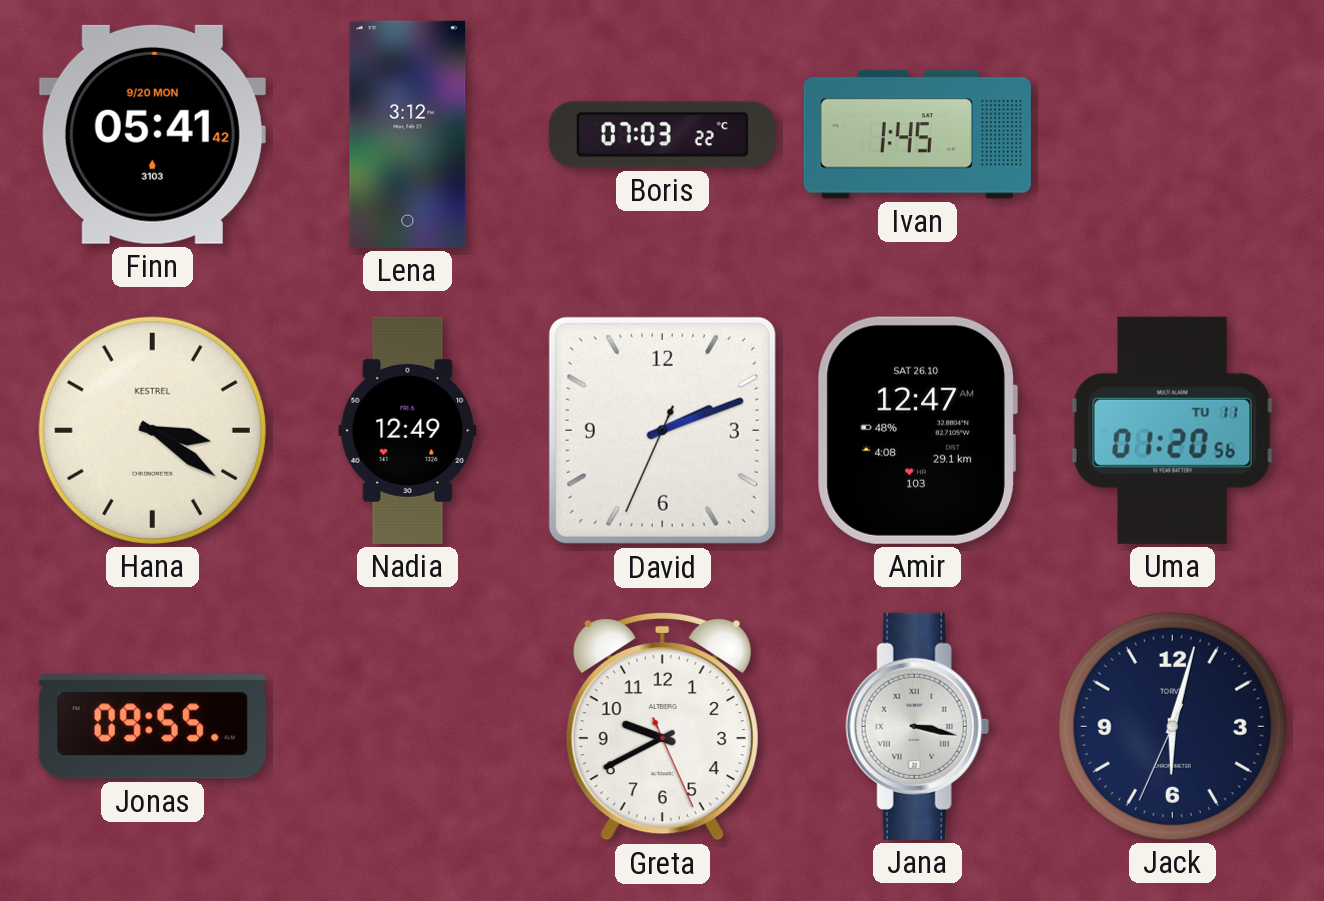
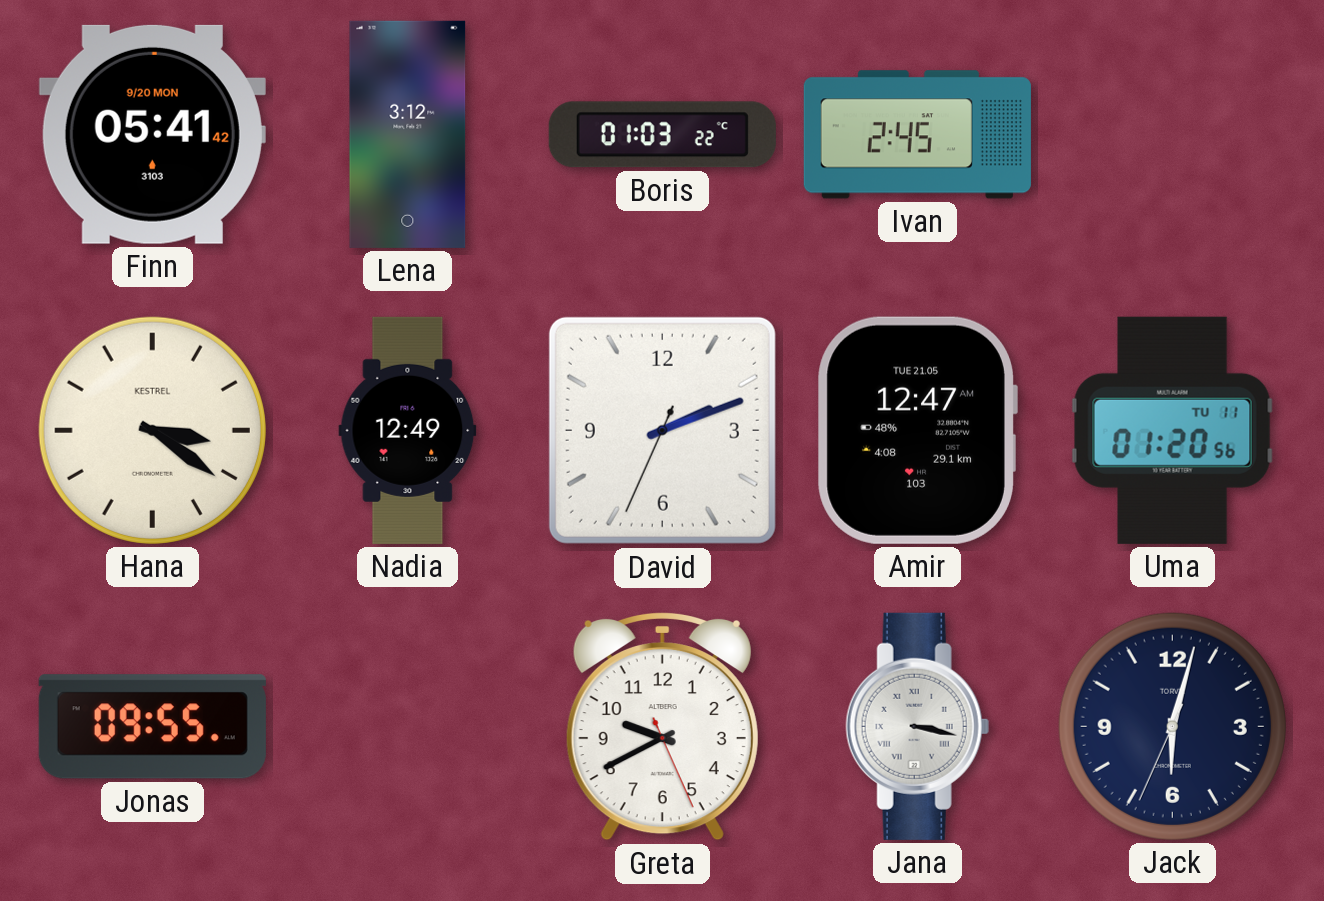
Boris: 07:03 -> 01:03
Ivan: 1:45 -> 2:45
Amir date: SAT 26.10 -> TUE 21.05
